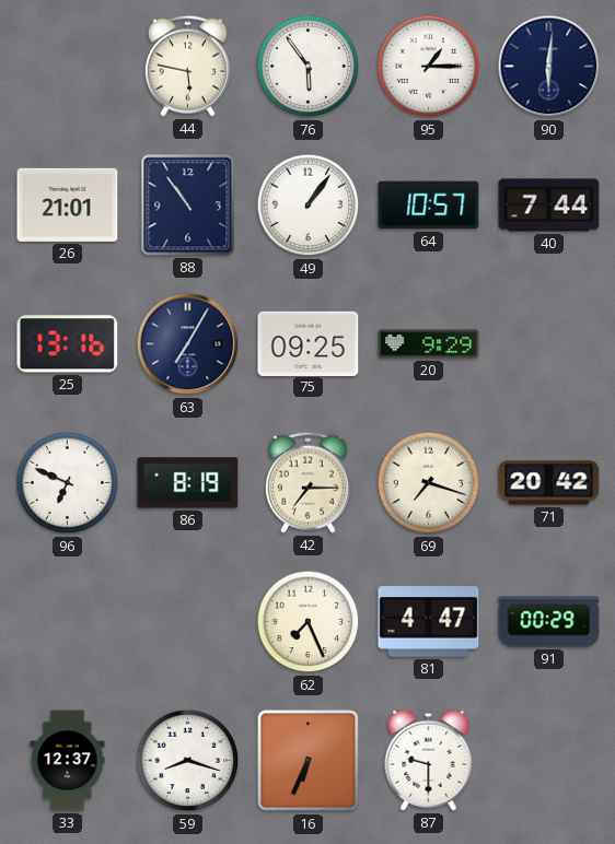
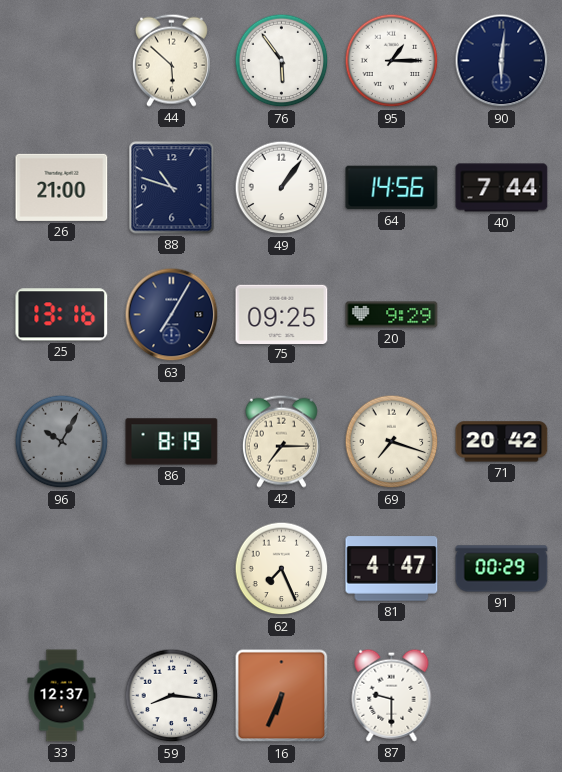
44: 5:47 -> 5:52
26: 21:01 -> 21:00
88: 10:54 -> 10:48
64: 10:57 -> 14:56
96: 6:49 -> 10:05
96 dial: white -> grey
59: 8:18 -> 8:16
